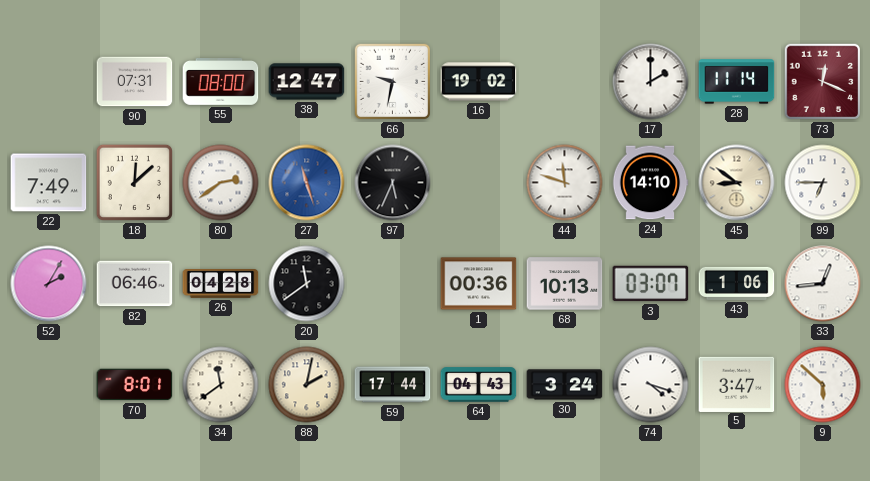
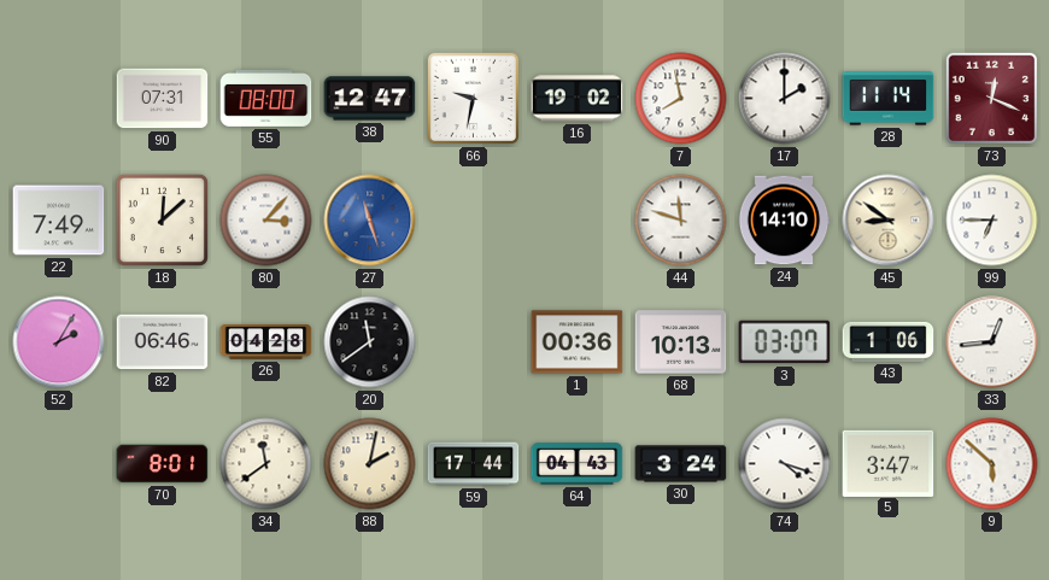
7: none -> 7:58
80: 2:39 -> 3:07
97: 5:34 -> none
